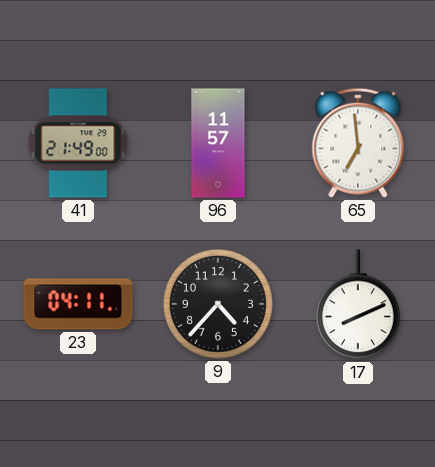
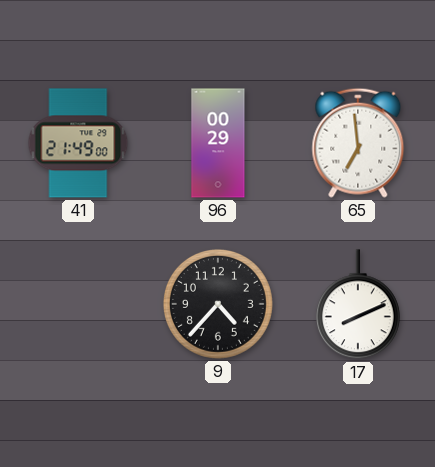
96: 11:57 -> 00:29
23: 04:11 -> none
